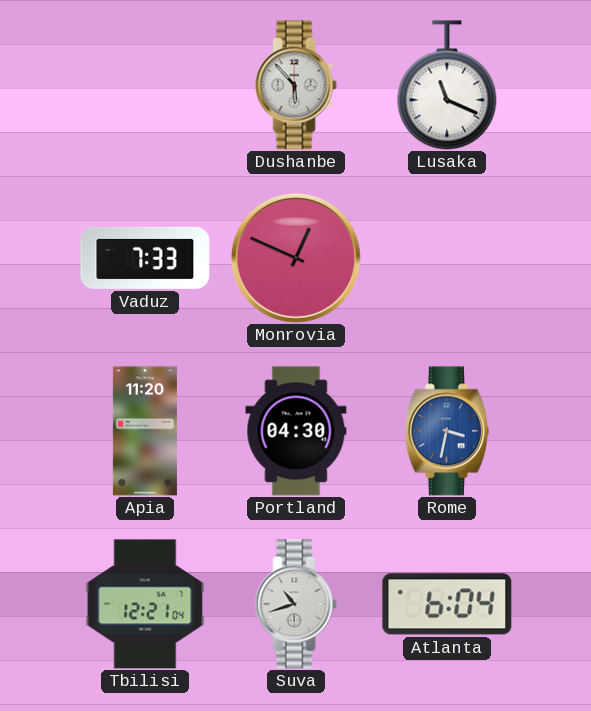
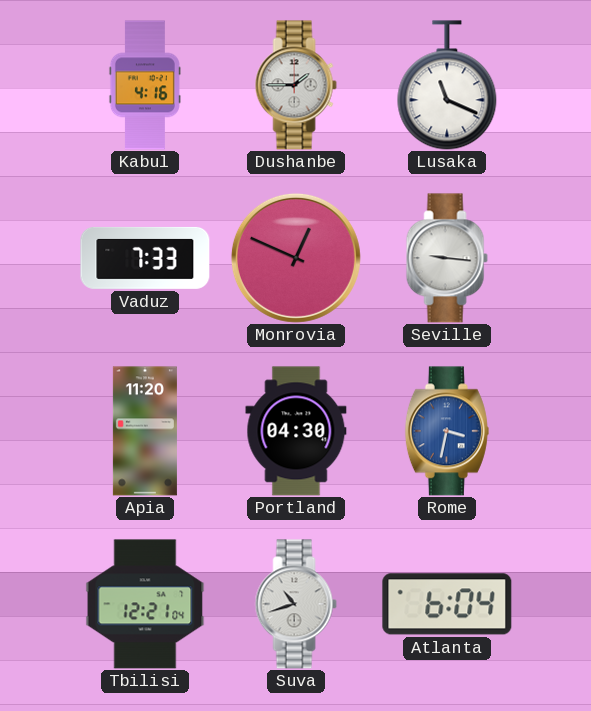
Kabul: none -> 4:16
Dushanbe: 5:53 -> 1:45
Seville: none -> 9:16
